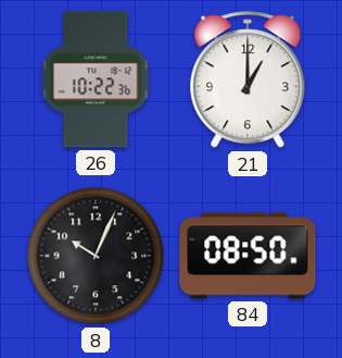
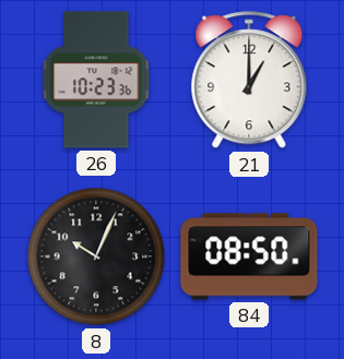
26: 10:22 -> 10:23
